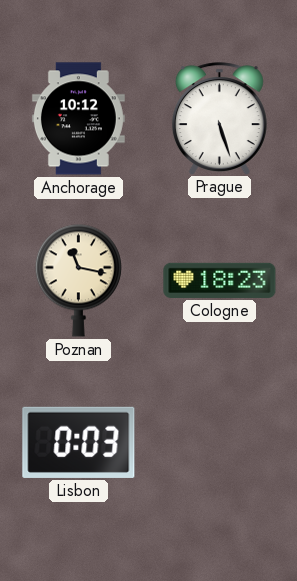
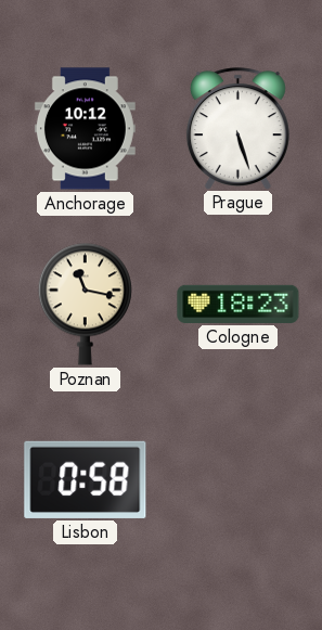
Lisbon: 0:03 -> 0:58
